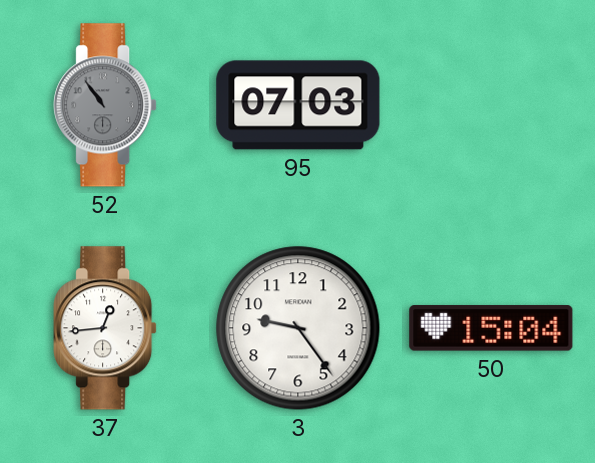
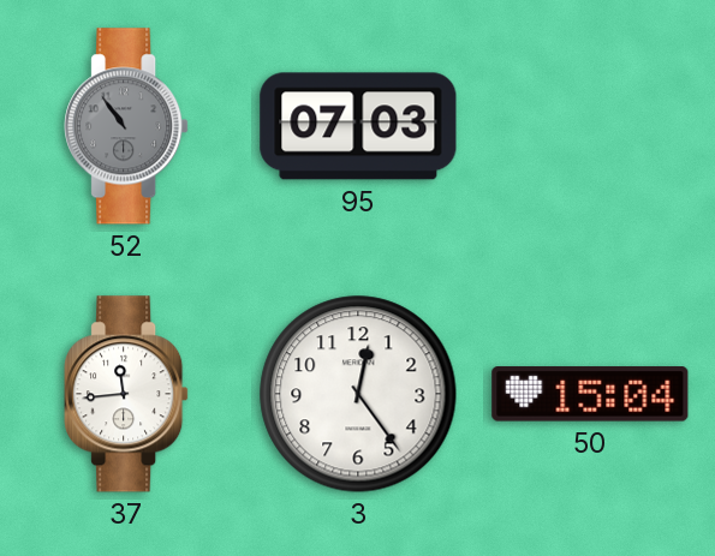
37: 12:44 -> 11:44
3: 9:24 -> 12:24
